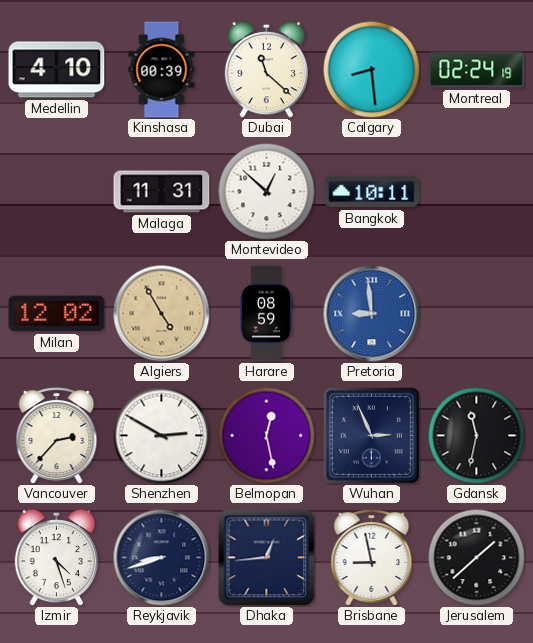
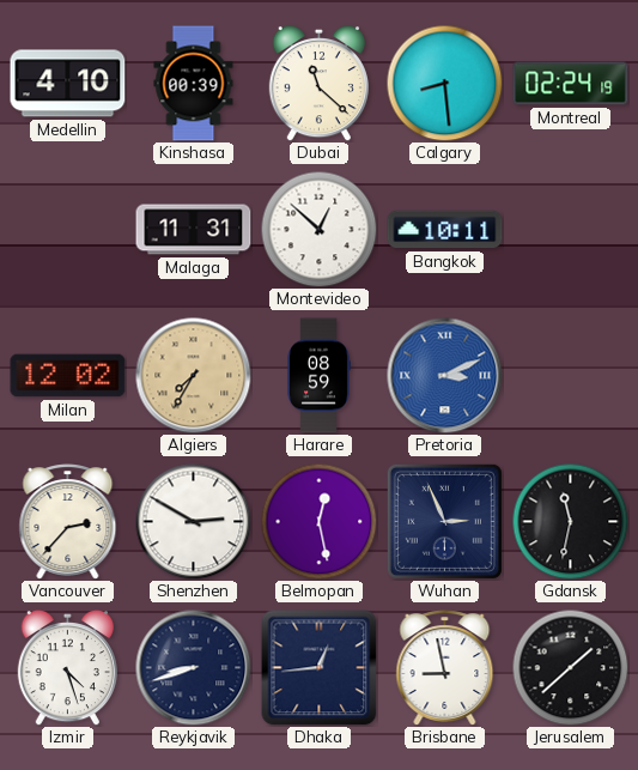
Algiers: 4:55 -> 7:35
Pretoria: 8:59 -> 3:11
